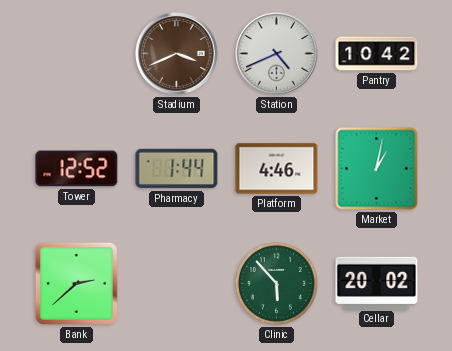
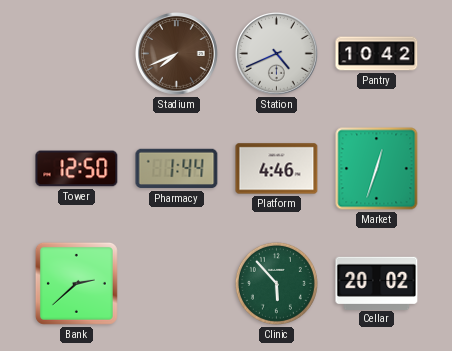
Stadium: 3:41 -> 7:41
Tower: 12:52 -> 12:50
Market: 1:02 -> 12:33
